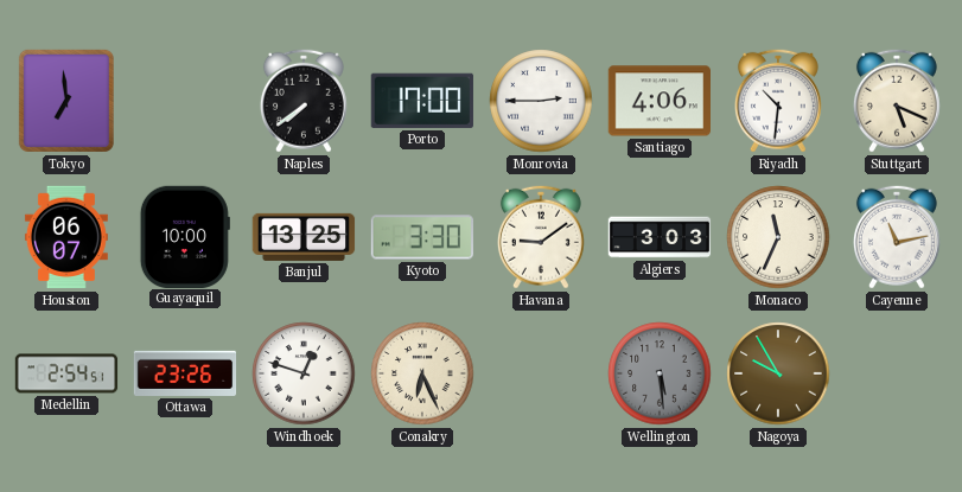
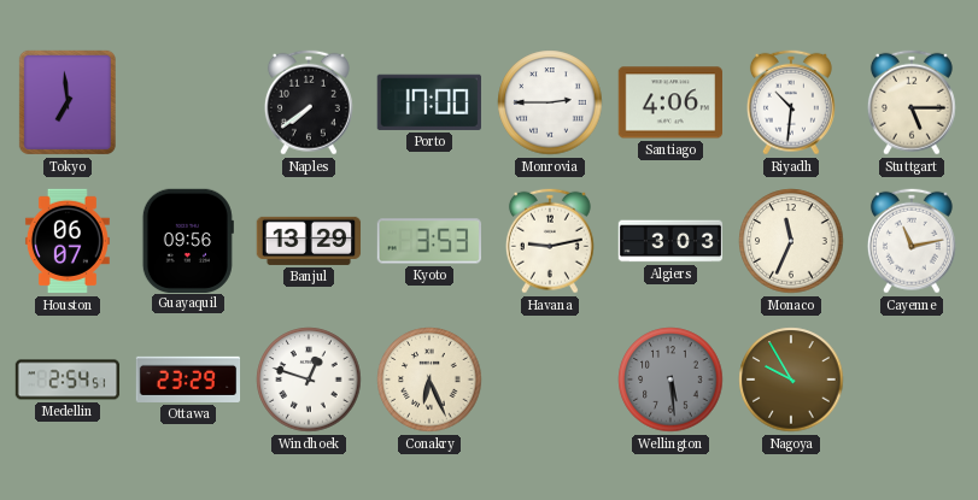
Stuttgart: 5:19 -> 5:15
Guayaquil: 10:00 -> 09:56
Banjul: 13:25 -> 13:29
Kyoto: 3:30 -> 3:53
Havana: 9:09 -> 9:13
Ottawa: 23:26 -> 23:29
